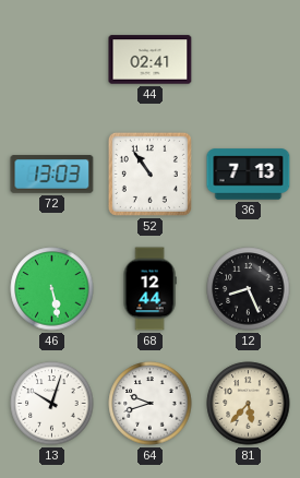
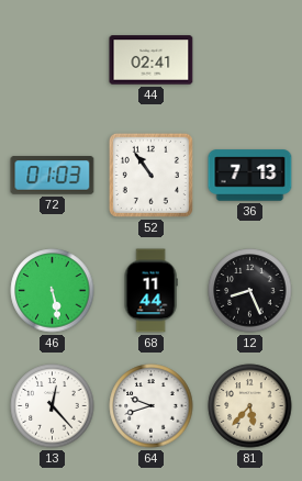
72: 13:03 -> 01:03
68: 12:44 -> 11:44
13: 10:03 -> 12:23
